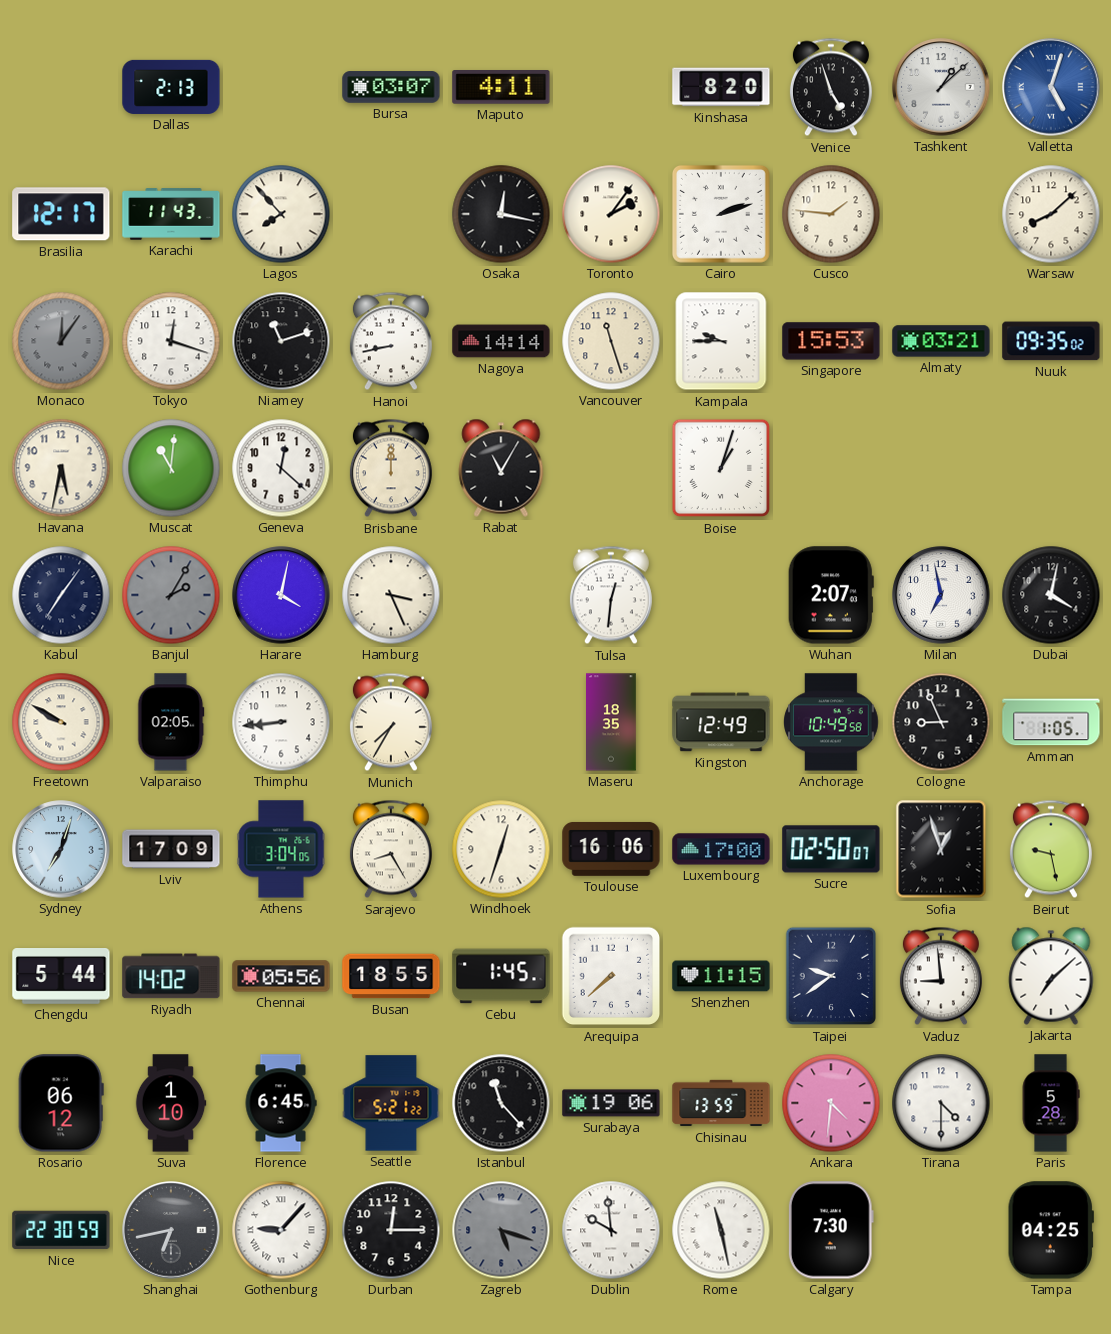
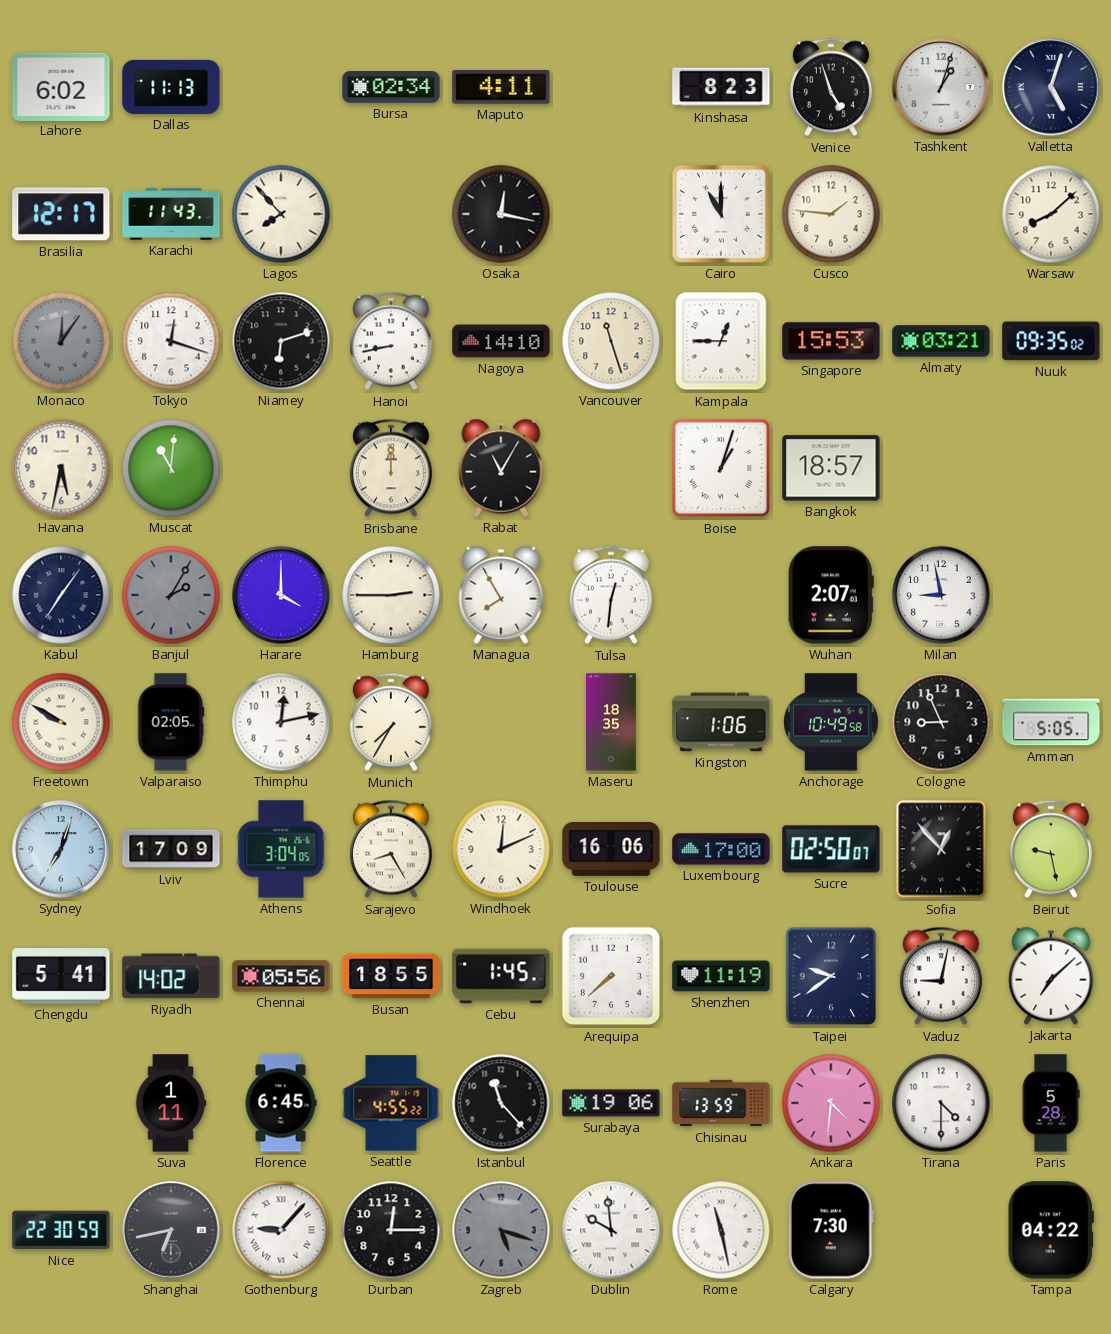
Lahore: none -> 6:02
Dallas: 2:13 -> 11:13
Bursa: 03:07 -> 02:34
Kinshasa: 8:20 -> 8:23
Tashkent: 1:08 -> 1:03
Valletta dial: blue -> navy
Toronto: 2:06 -> none
Cairo: 2:12 -> 11:00
Niamey: 11:12 -> 6:12
Nagoya: 14:14 -> 14:10
Kampala: 9:45 -> 12:45
Geneva: 12:22 -> none
Bangkok: none -> 18:57
Harare: 4:02 -> 4:00
Hamburg: 3:26 -> 2:45
Managua: none -> 7:55
Milan: 6:58 -> 8:58
Dubai: 4:02 -> none
Thimphu: 8:44 -> 12:13
Kingston: 12:49 -> 1:06
Amman: 1:05 -> 5:05
Windhoek: 12:33 -> 12:11
Sofia: 12:57 -> 12:53
Chengdu: 5:44 -> 5:41
Shenzhen: 11:15 -> 11:19
Vaduz: 8:59 -> 9:02
Rosario: 06:12 -> none
Suva: 1:10 -> 1:11
Seattle: 5:21 -> 4:55
Tampa: 04:25 -> 04:22
